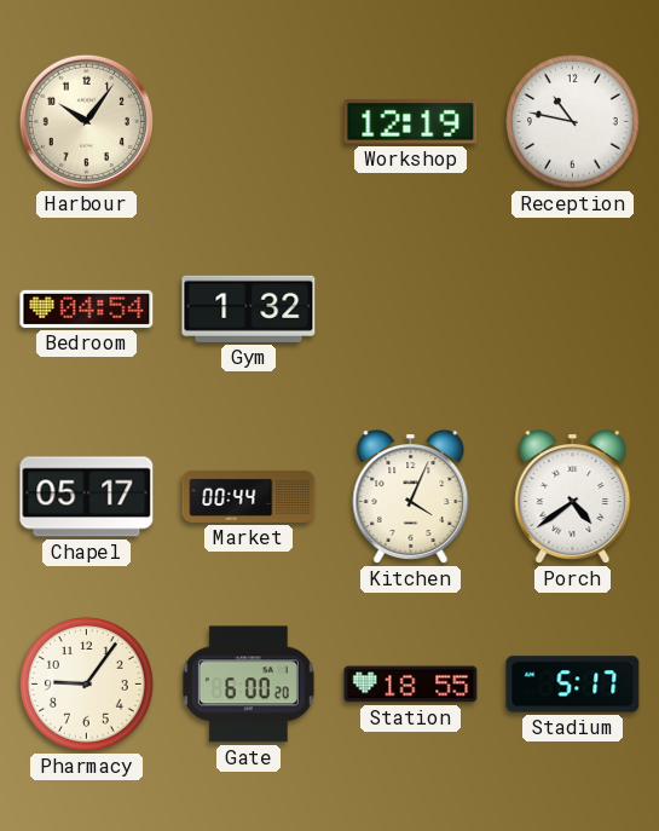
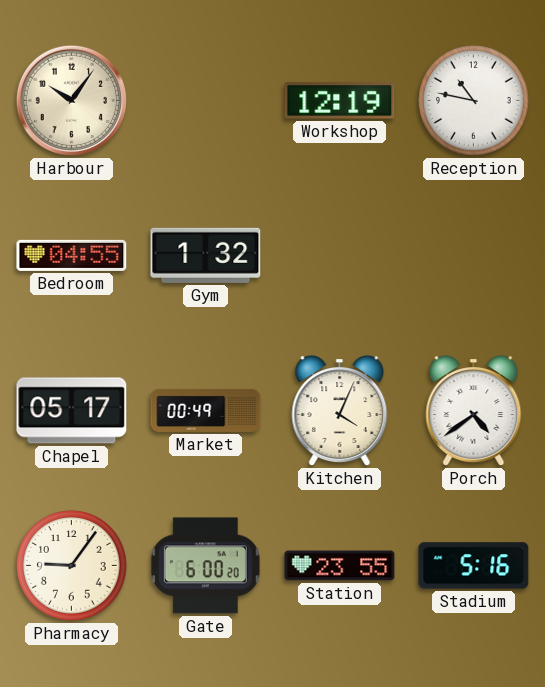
Bedroom: 04:54 -> 04:55
Market: 00:44 -> 00:49
Station: 18:55 -> 23:55
Stadium: 5:17 -> 5:16
